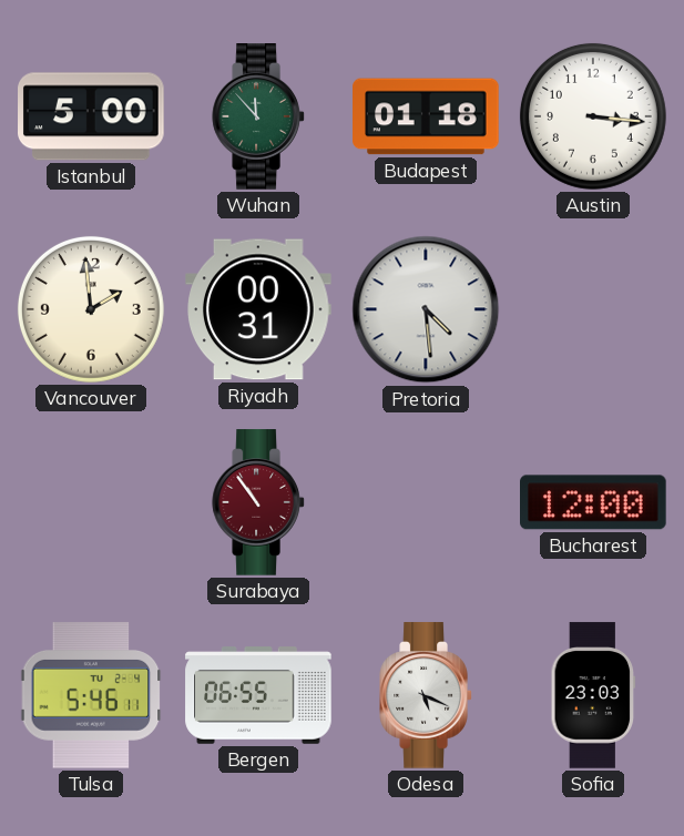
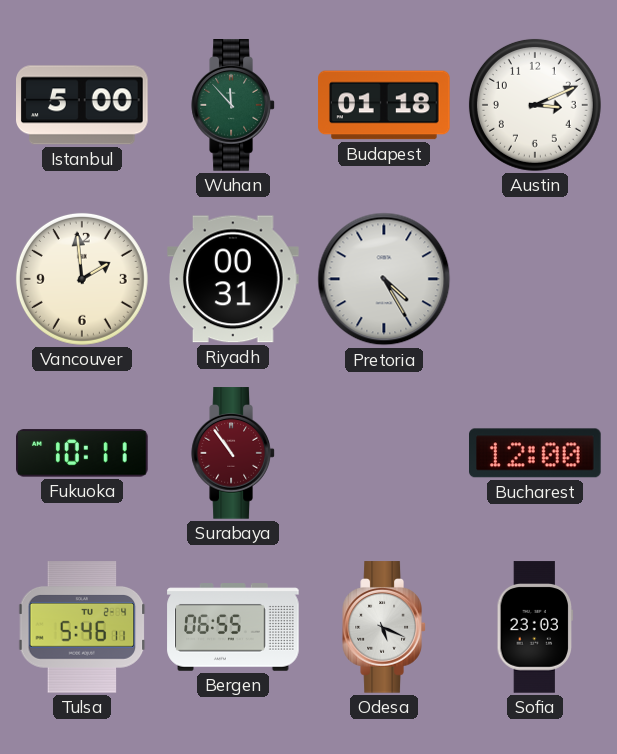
Austin: 3:16 -> 3:11
Pretoria: 4:29 -> 4:25
Fukuoka: none -> 10:11
